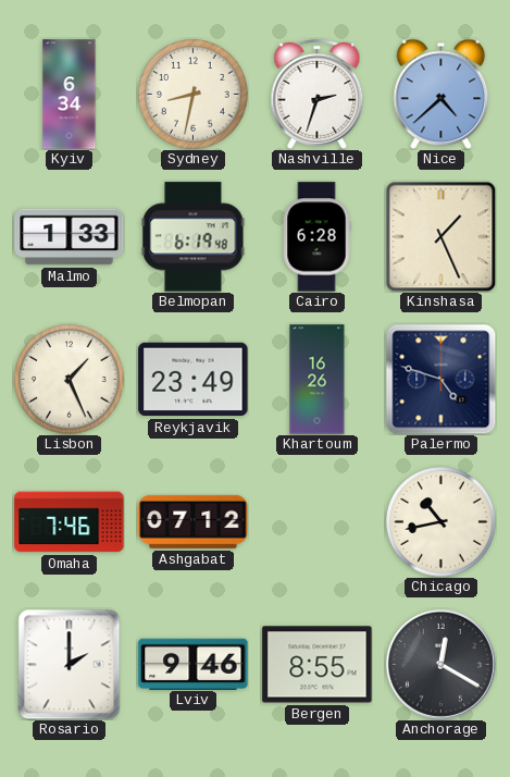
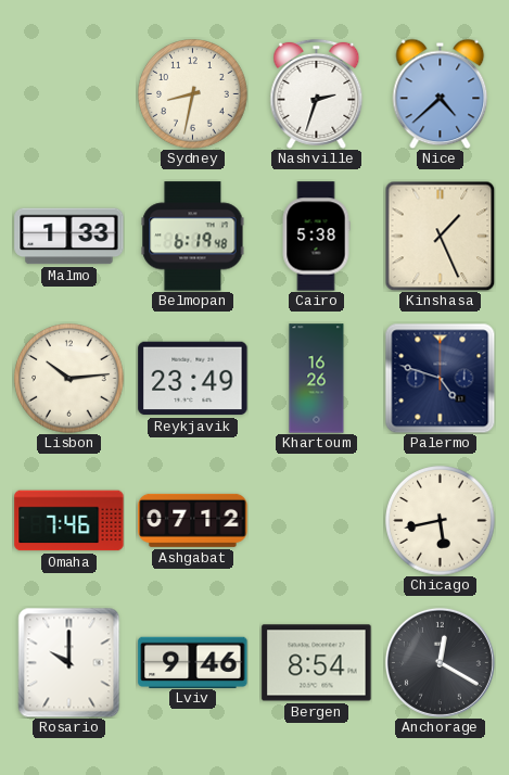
Kyiv: 6:34 -> none
Cairo: 6:28 -> 5:38
Lisbon: 1:26 -> 10:14
Chicago: 10:43 -> 5:43
Rosario: 2:00 -> 10:00
Bergen: 8:55 -> 8:54
